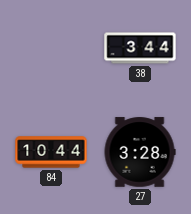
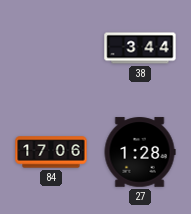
84: 10:44 -> 17:06
27: 3:28 -> 1:28
